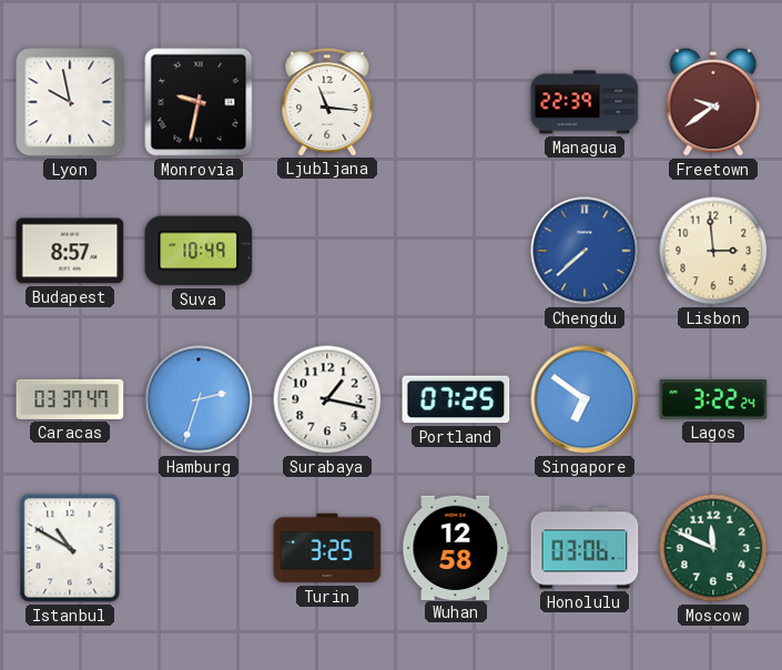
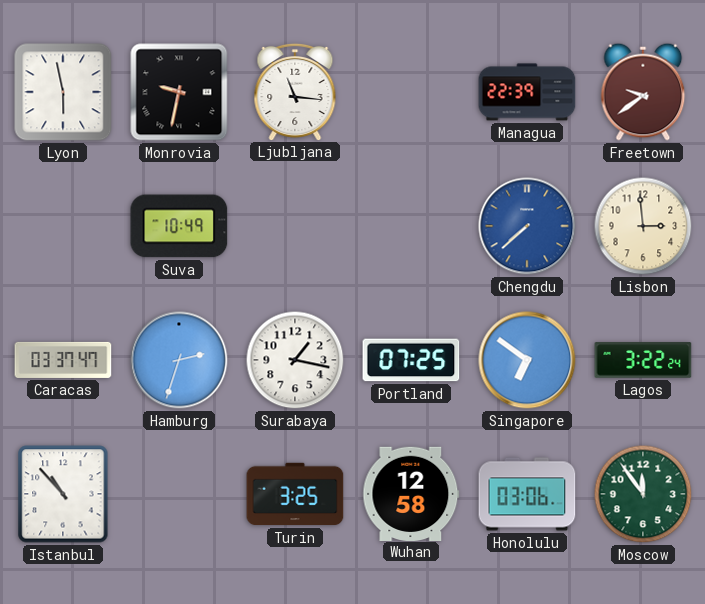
Lyon: 9:58 -> 5:58
Budapest: 8:57 -> none
Istanbul: 10:50 -> 10:53
Moscow: 11:49 -> 11:54
